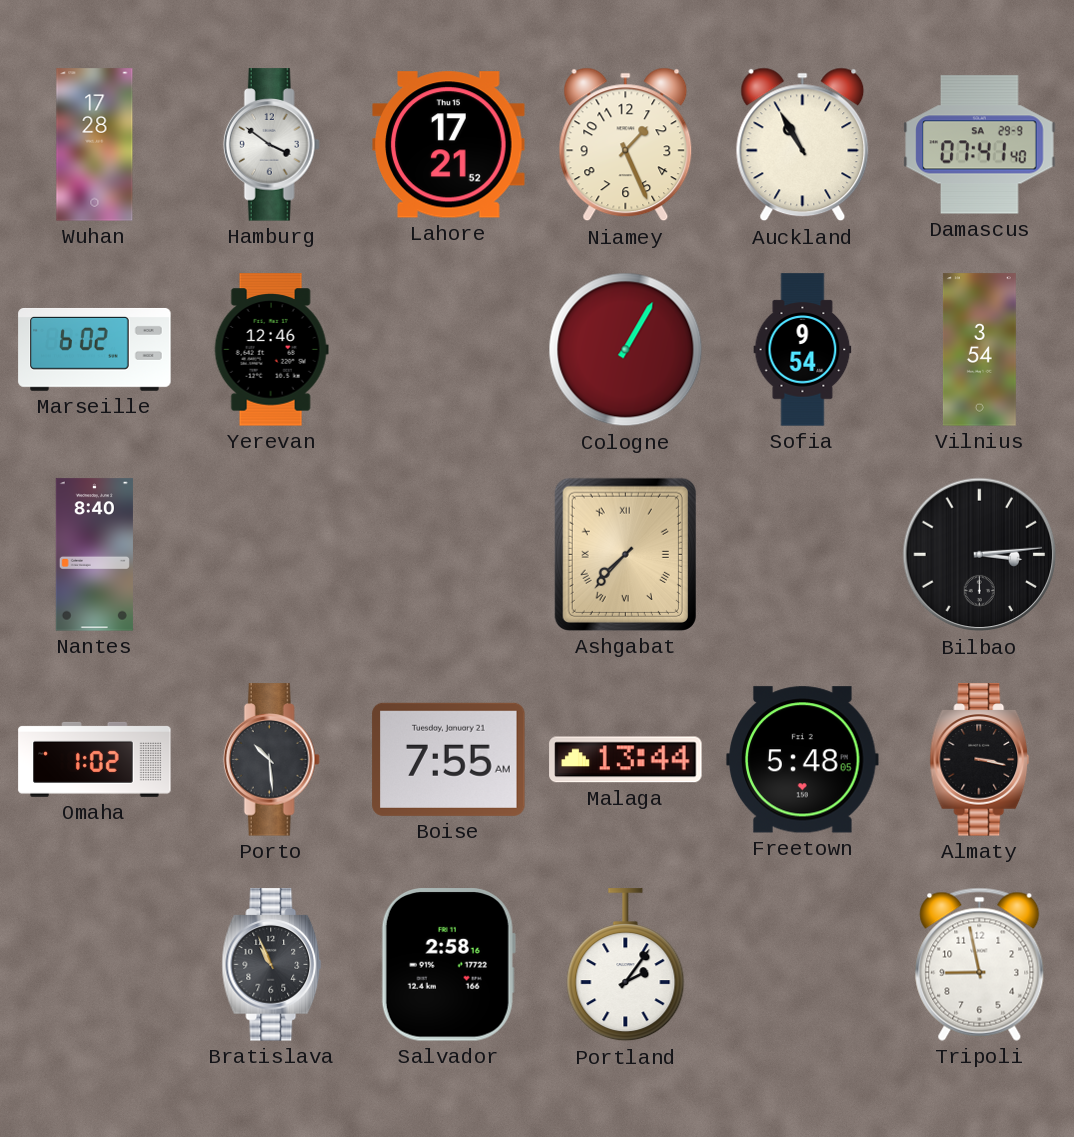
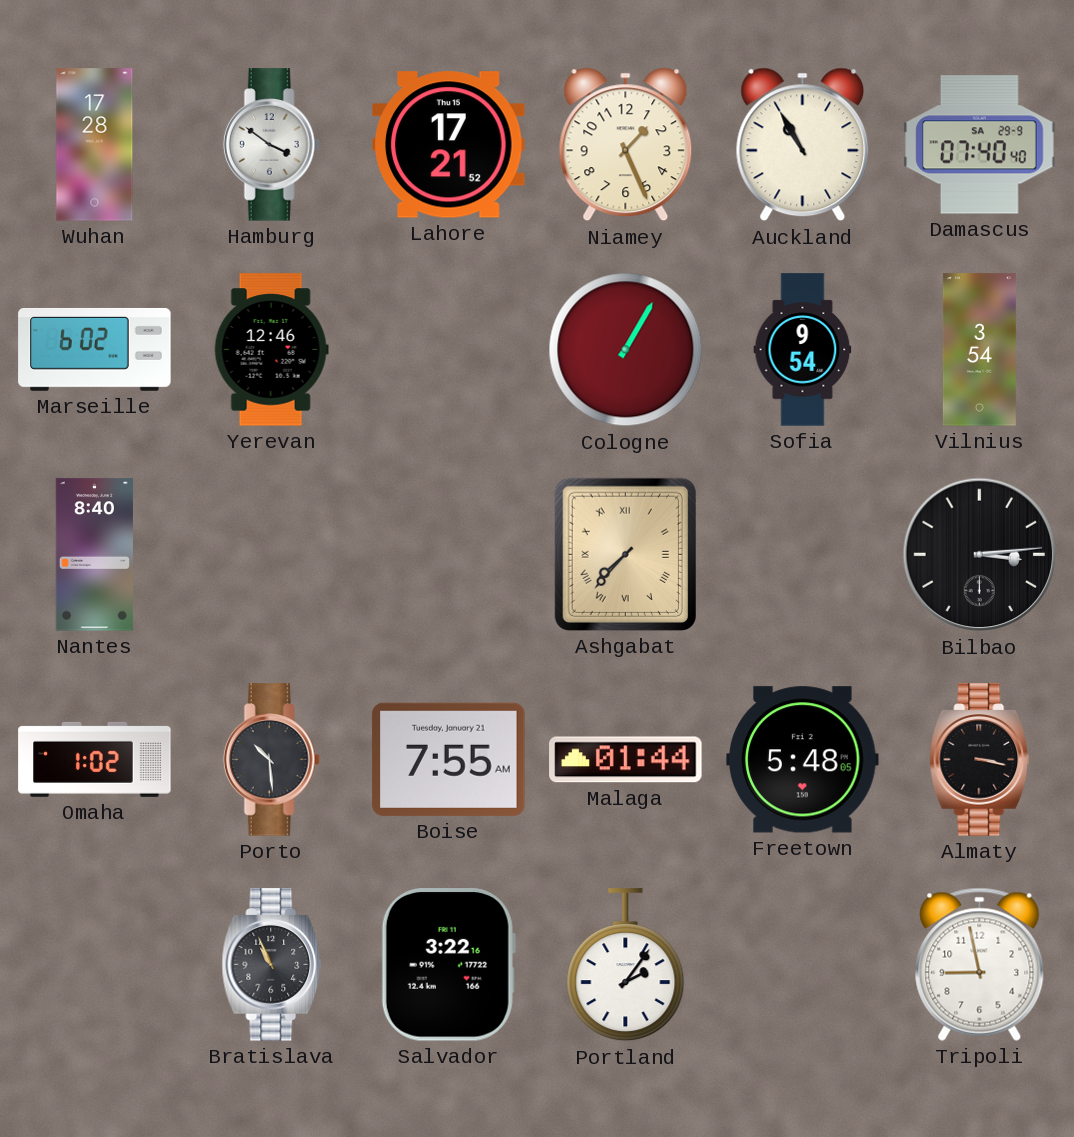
Damascus: 07:41 -> 07:40
Malaga: 13:44 -> 01:44
Salvador: 2:58 -> 3:22
